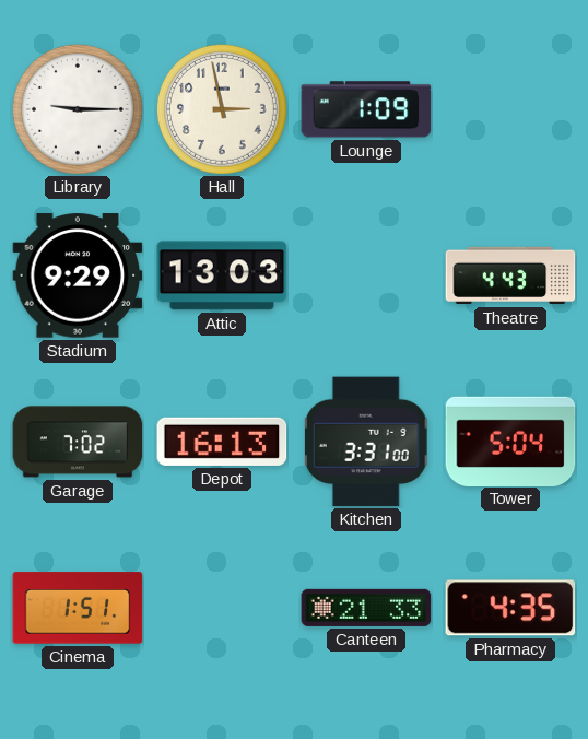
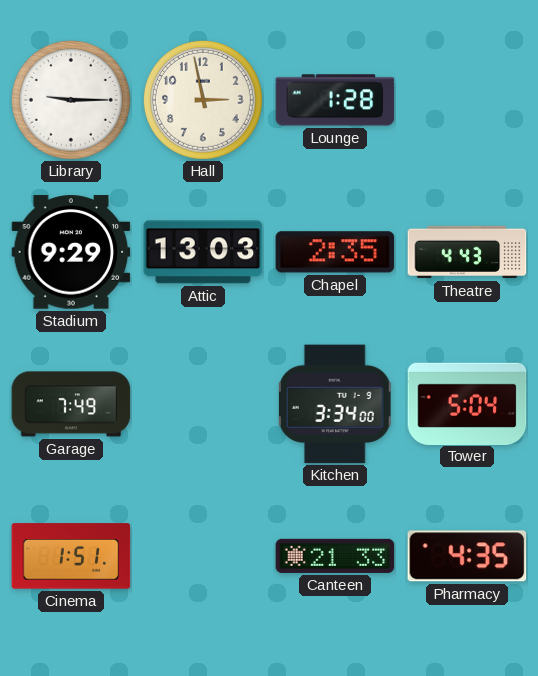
Lounge: 1:09 -> 1:28
Chapel: none -> 2:35
Garage: 7:02 -> 7:49
Depot: 16:13 -> none
Kitchen: 3:31 -> 3:34
